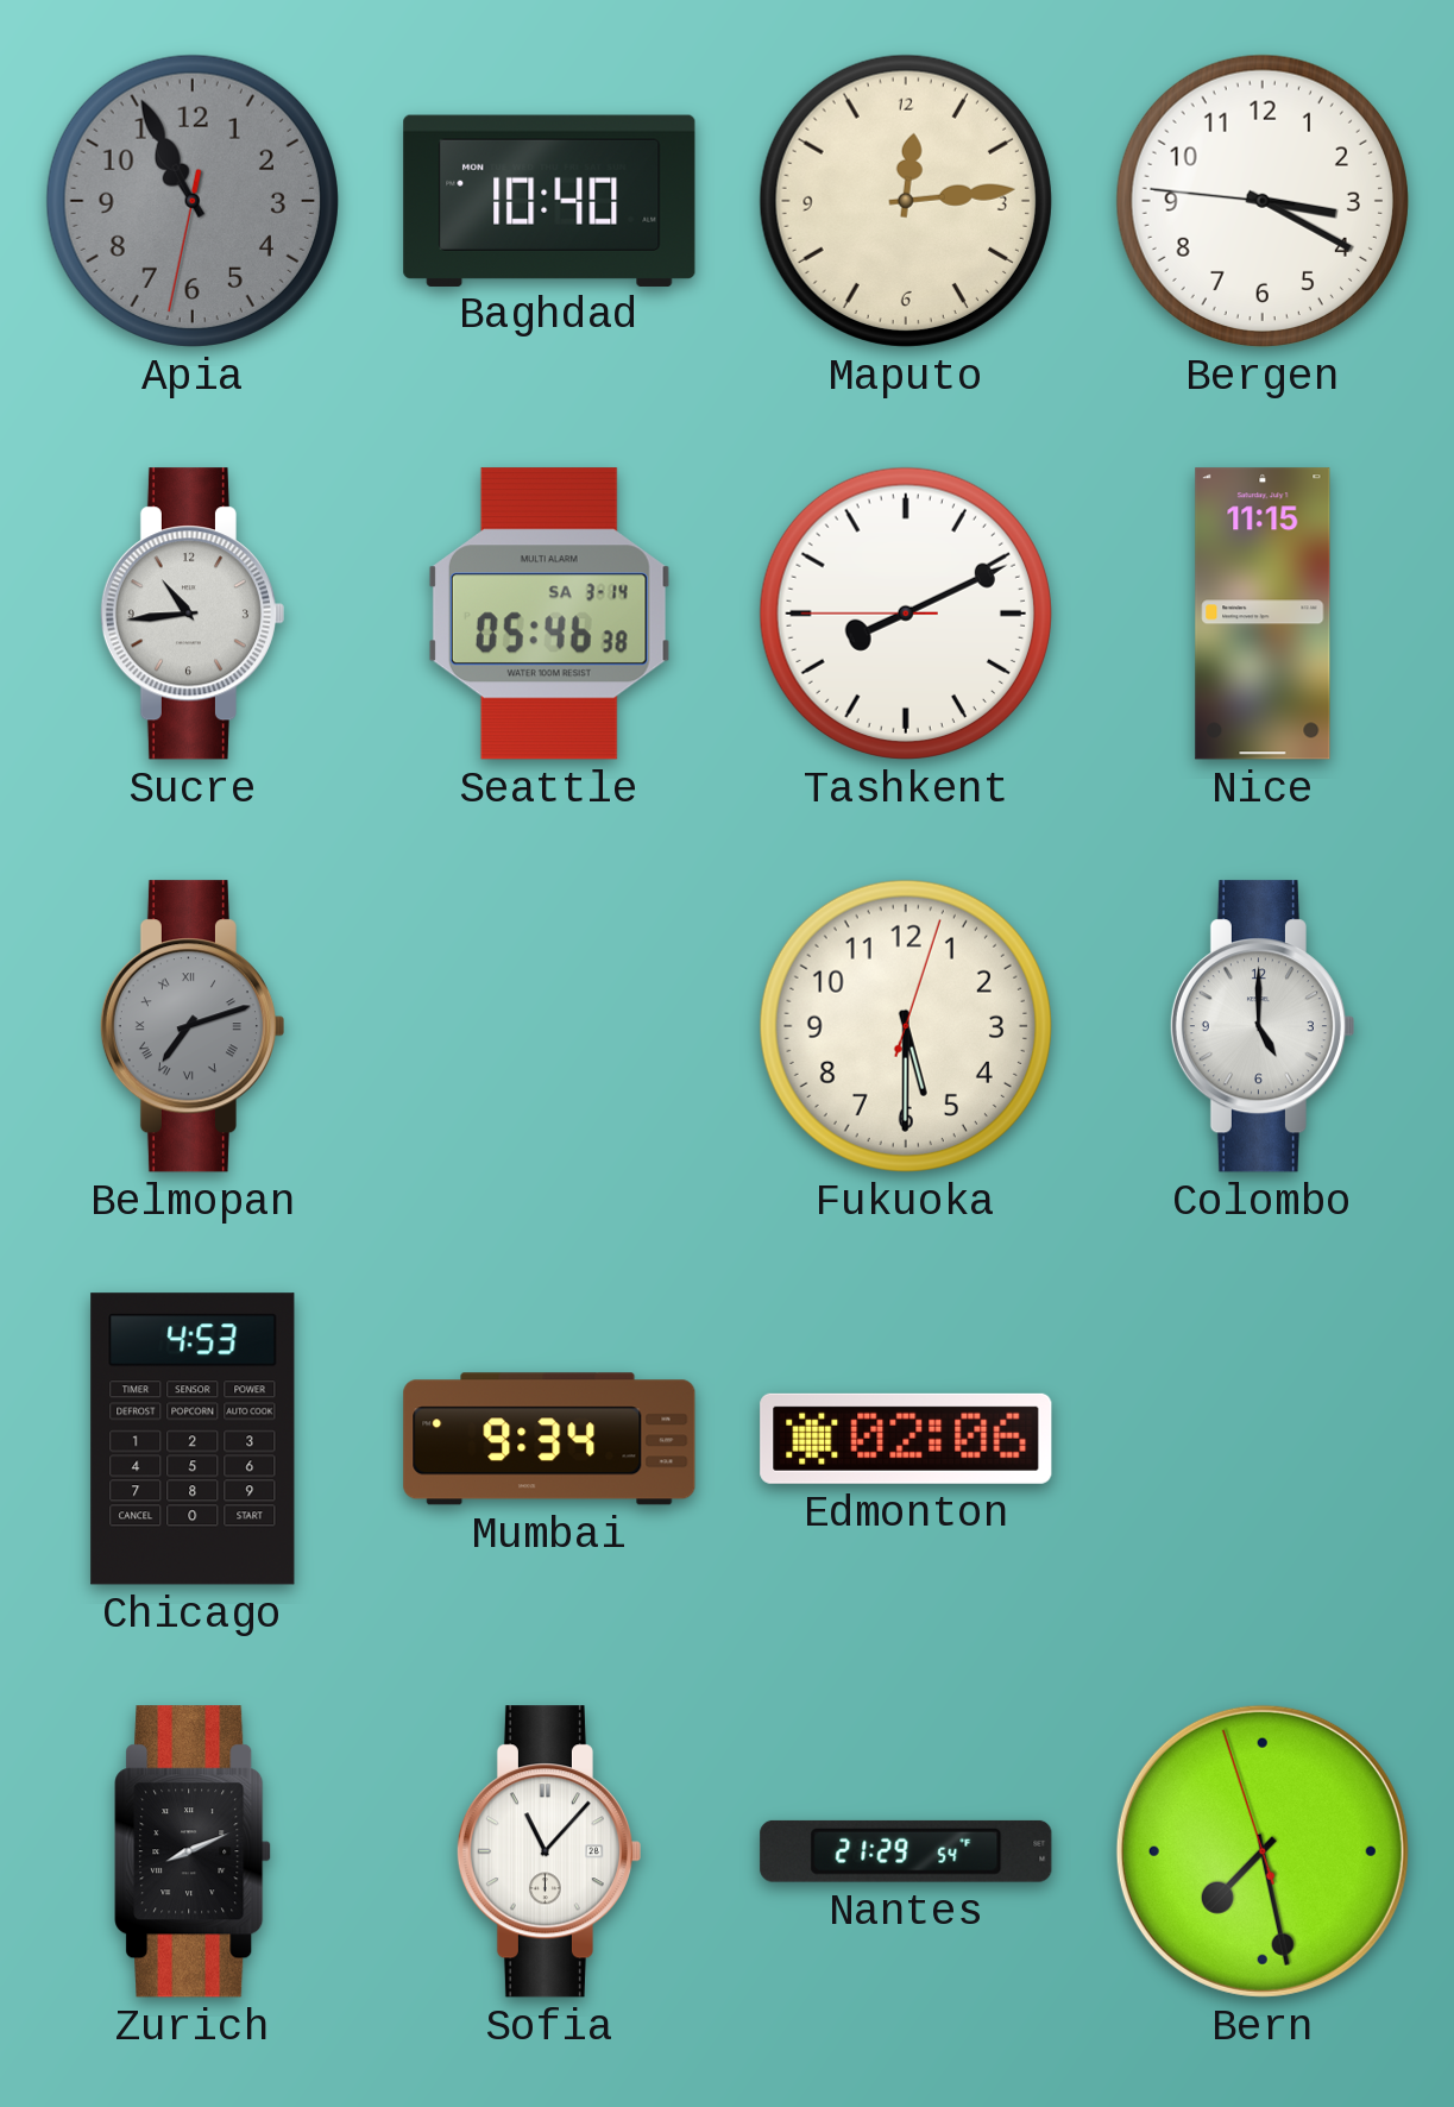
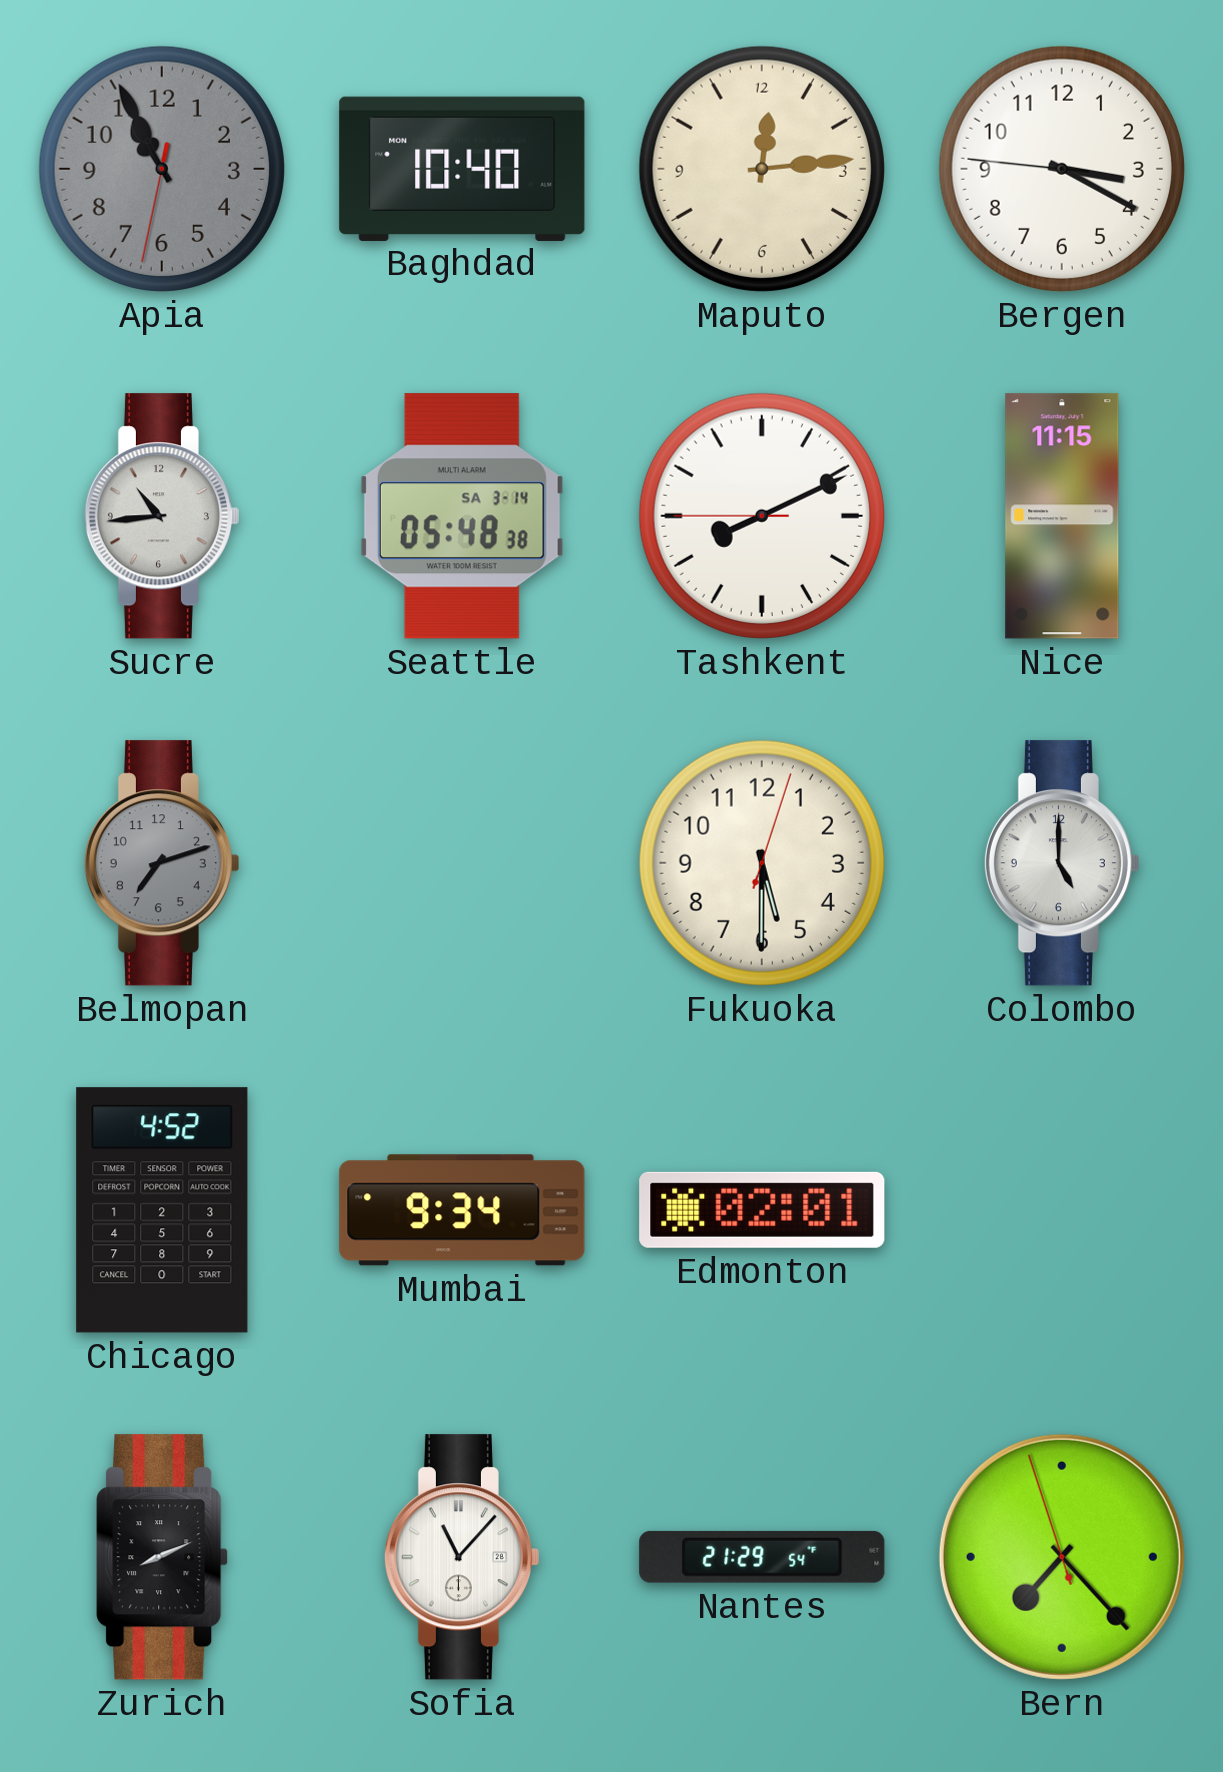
Seattle: 05:46 -> 05:48
Belmopan numerals: Roman -> Arabic
Chicago: 4:53 -> 4:52
Edmonton: 02:06 -> 02:01
Bern: 7:27 -> 7:22
